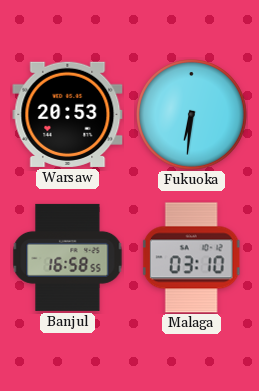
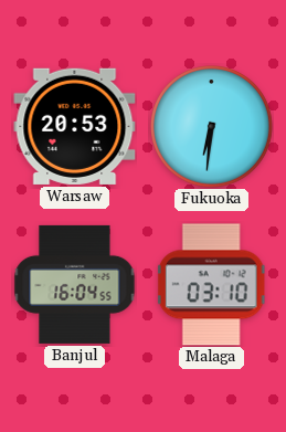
Banjul: 16:58 -> 16:04
